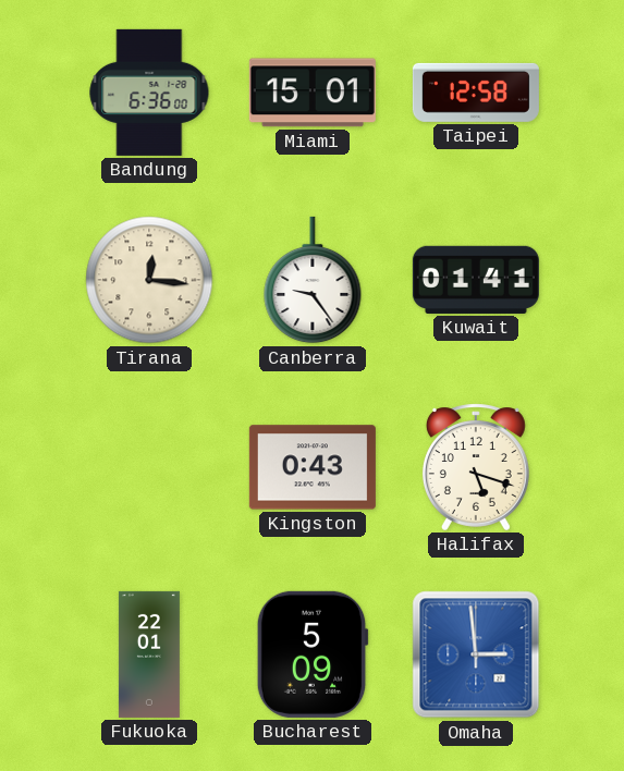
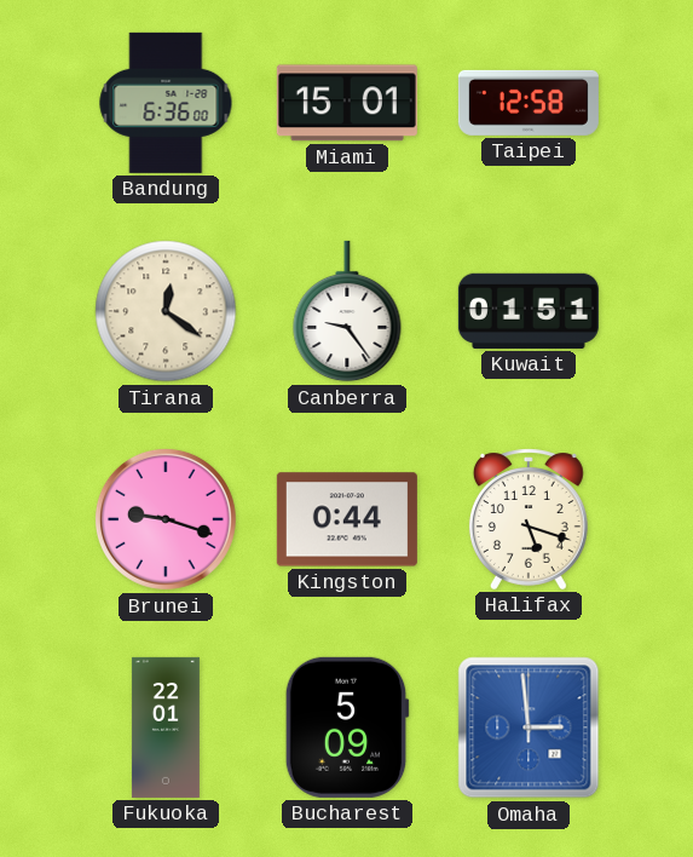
Tirana: 12:16 -> 12:21
Kuwait: 01:41 -> 01:51
Brunei: none -> 9:18
Kingston: 0:43 -> 0:44
